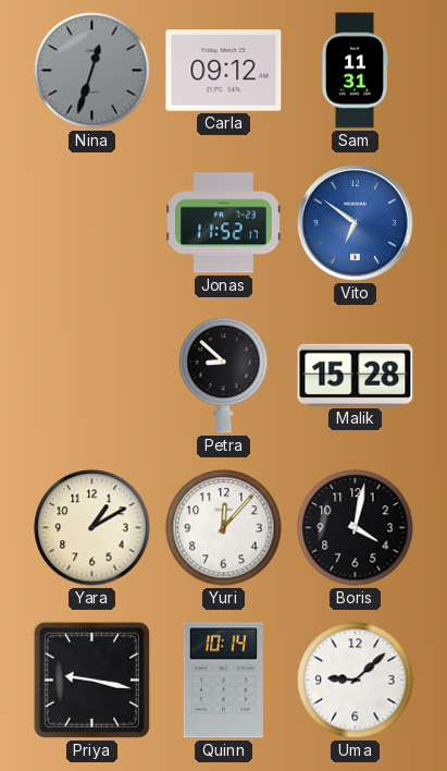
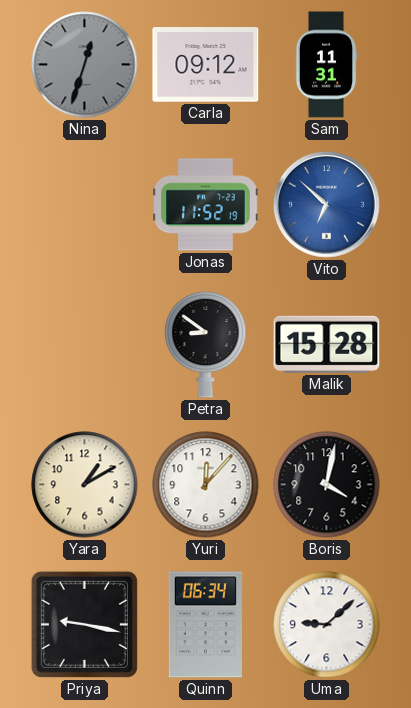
Jonas: 11:52:17 -> 11:52:19
Vito: 6:51 -> 6:52
Petra: 8:52 -> 8:51
Quinn: 10:14 -> 06:34
